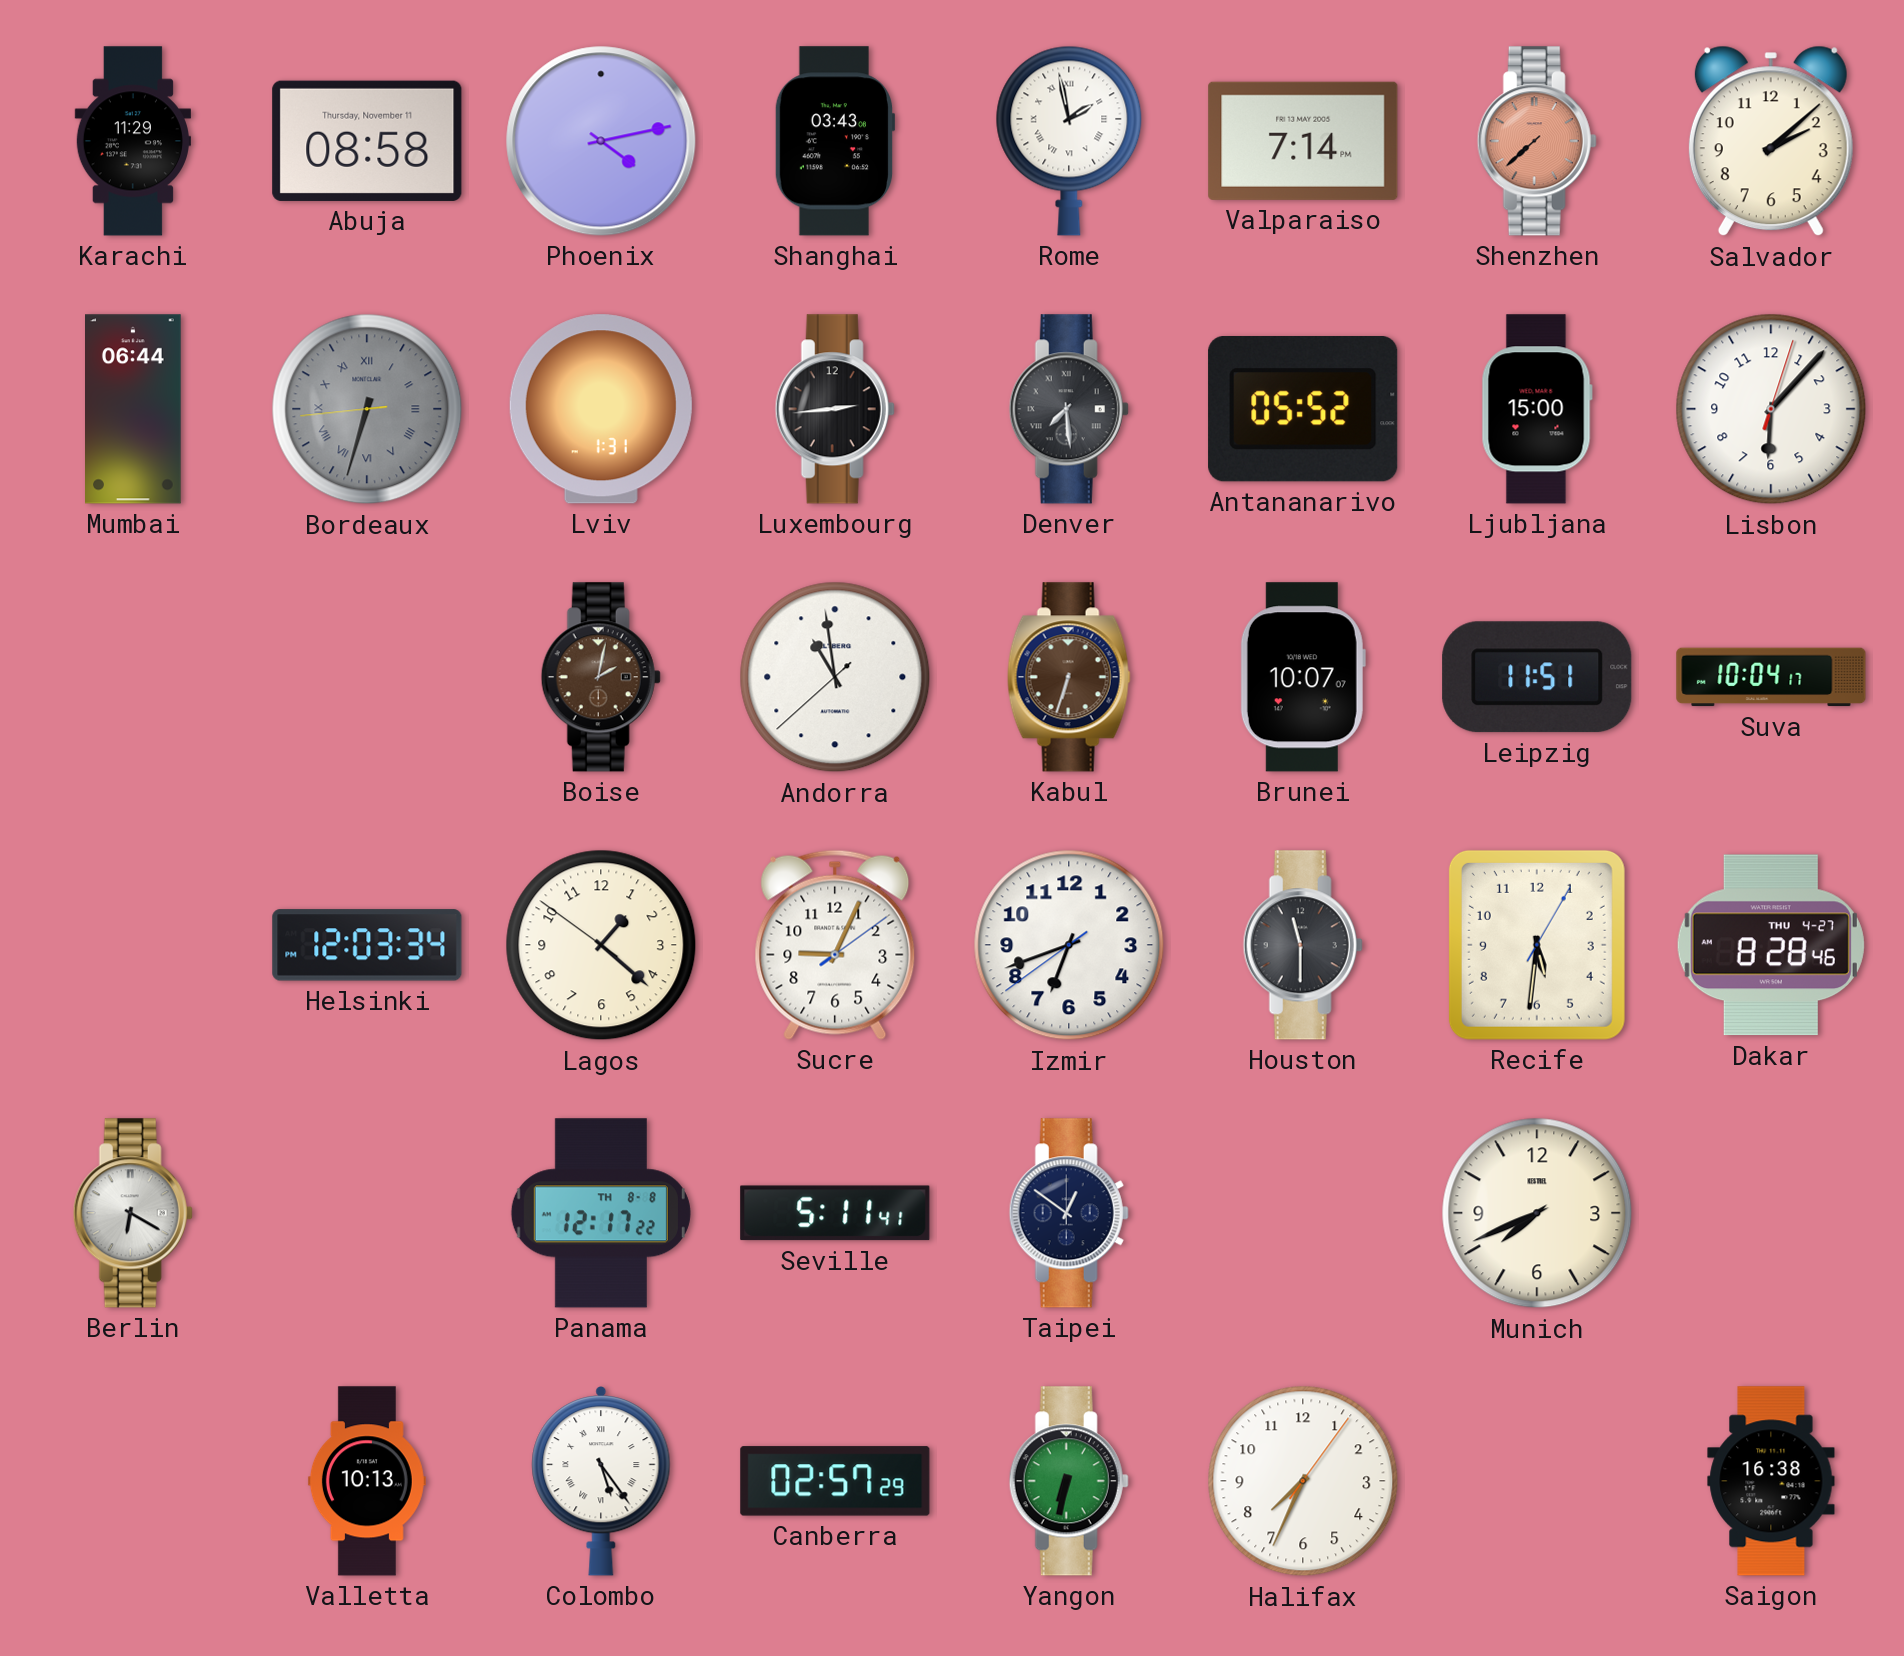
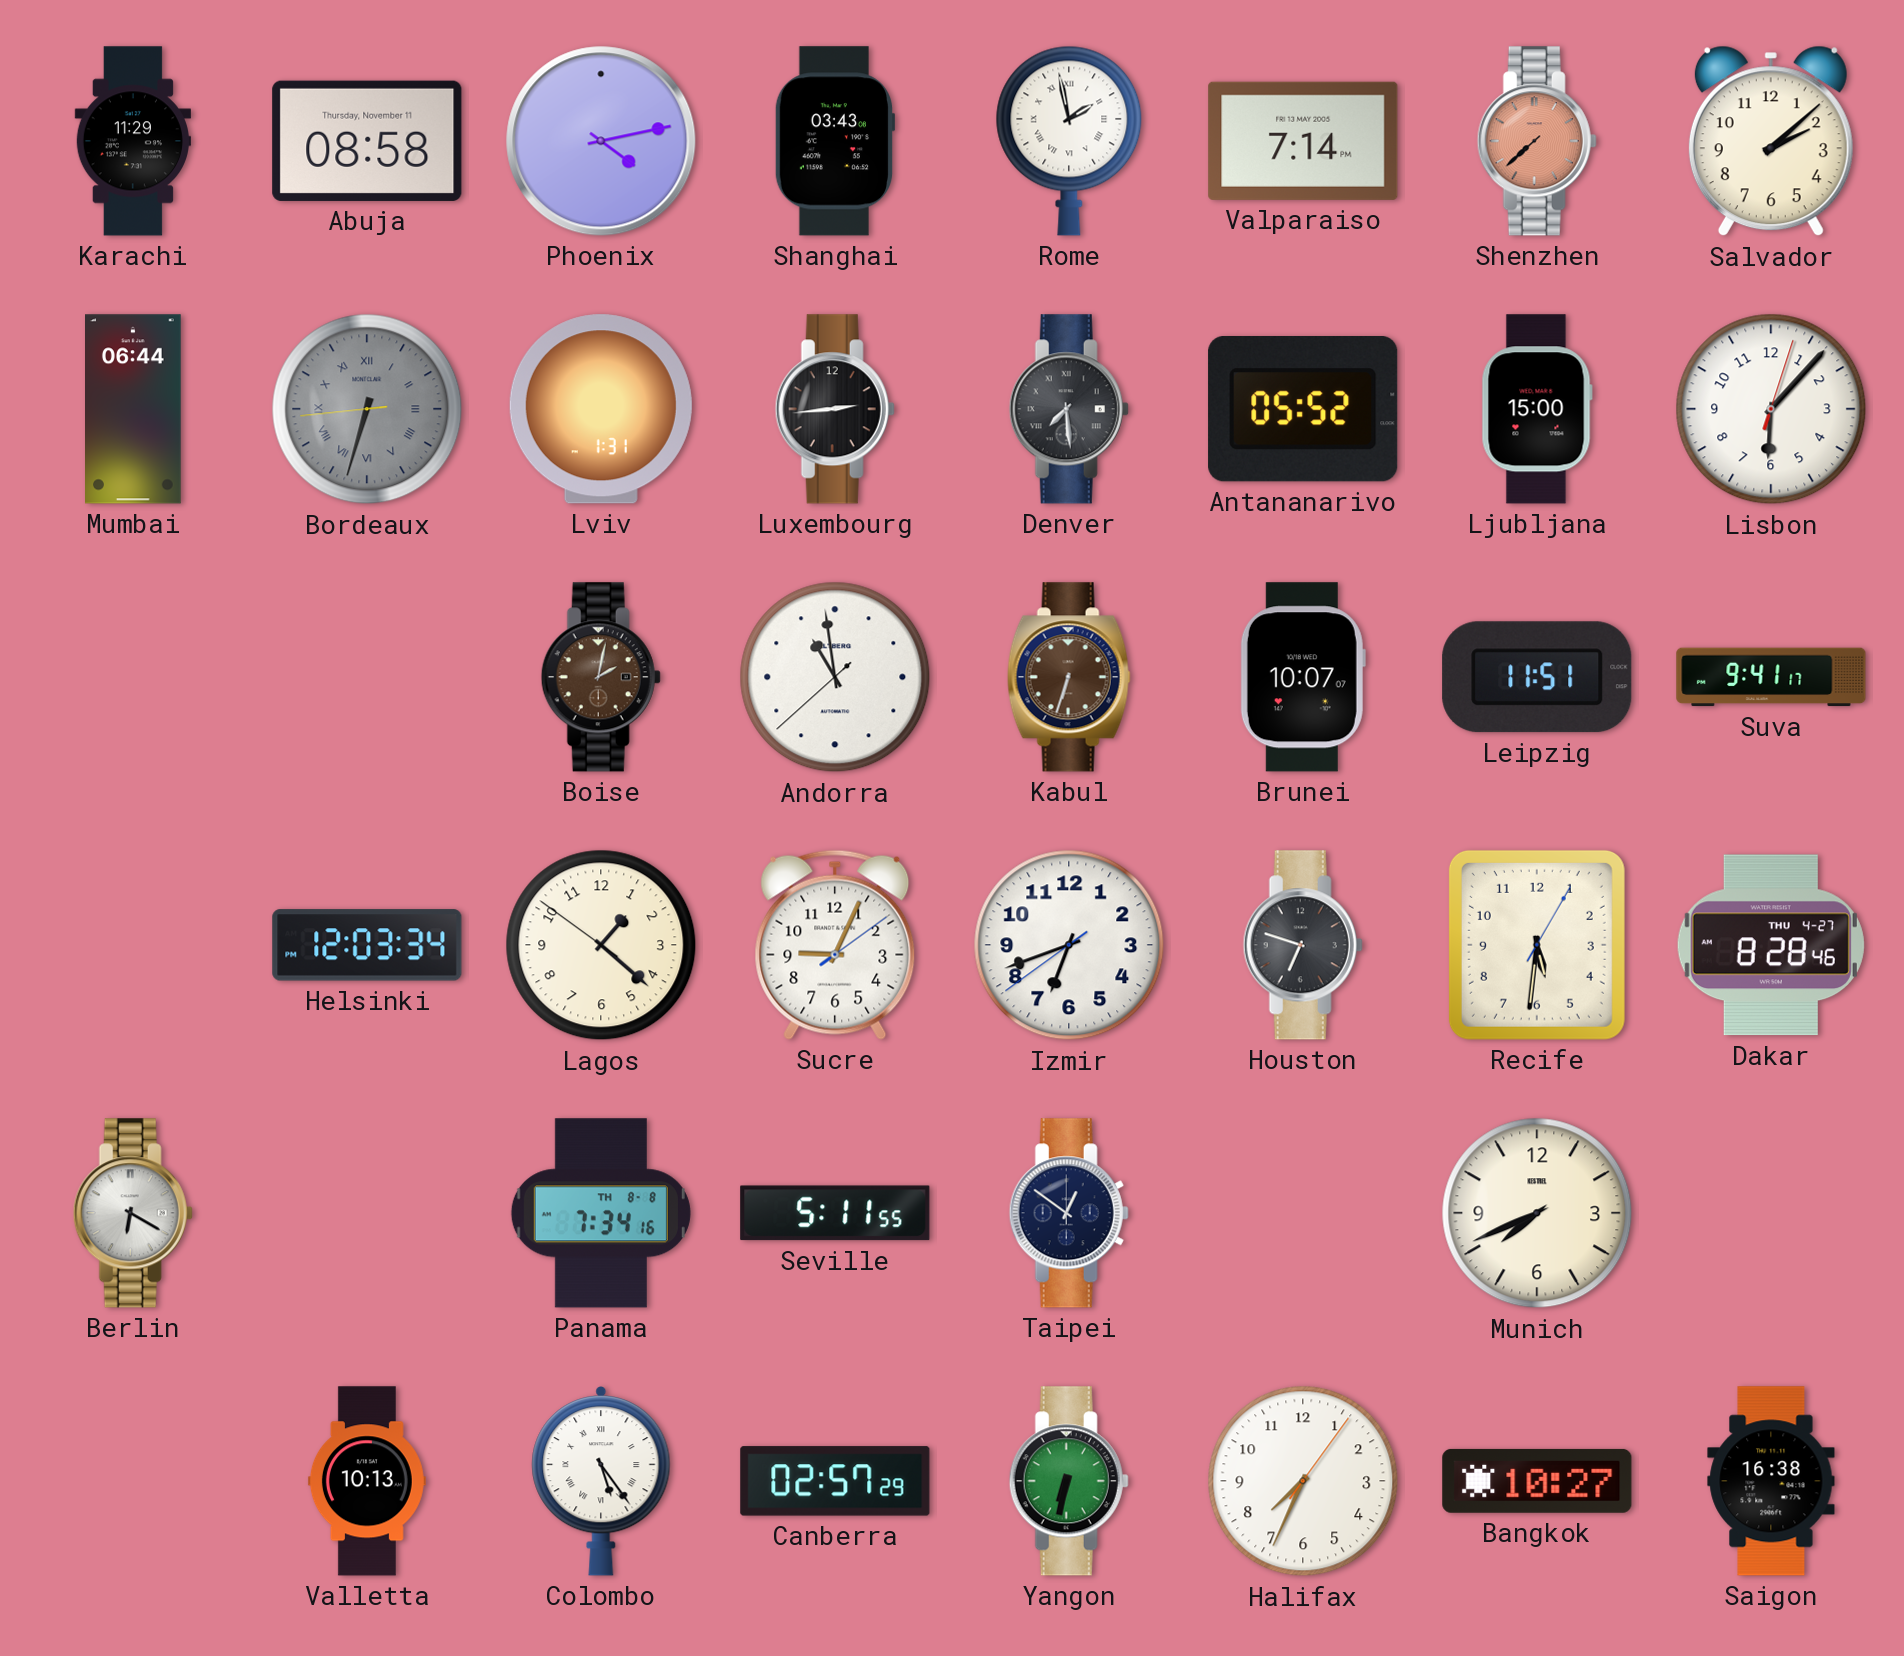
Suva: 10:04 -> 9:41
Houston: 11:30 -> 6:48
Panama: 12:17 -> 7:34
Seville: 5:11:41 -> 5:11:55
Bangkok: none -> 10:27
